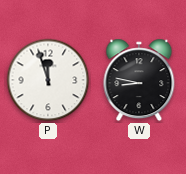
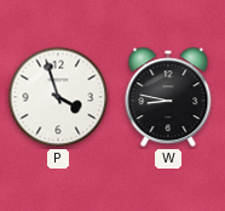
P: 11:57 -> 3:57
